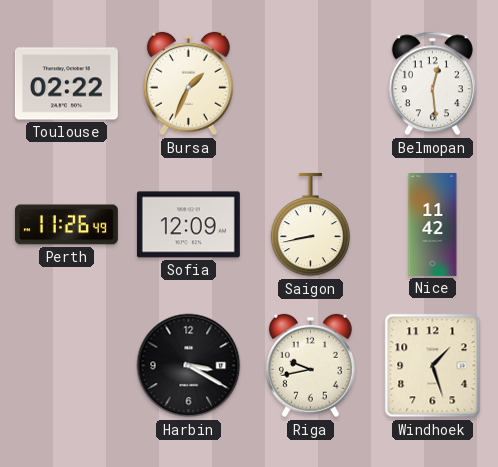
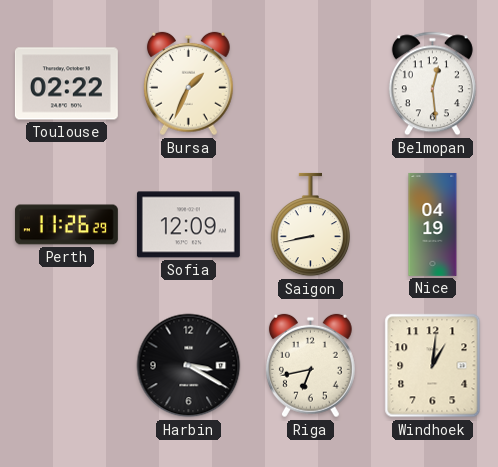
Perth: 11:26:49 -> 11:26:29
Nice: 11:42 -> 04:19
Riga: 9:43 -> 6:43
Windhoek: 1:27 -> 1:01
